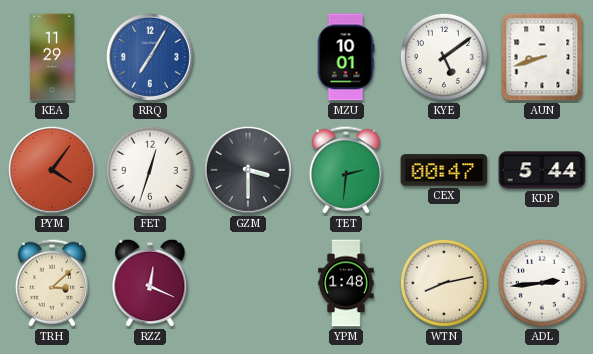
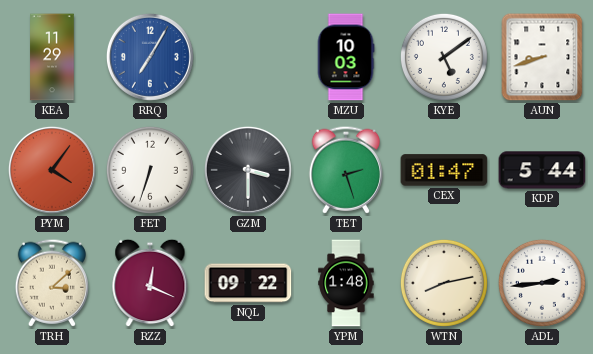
MZU: 10:01 -> 10:03
FET: 12:33 -> 6:33
TET: 2:31 -> 2:27
CEX: 00:47 -> 01:47
NQL: none -> 09:22
